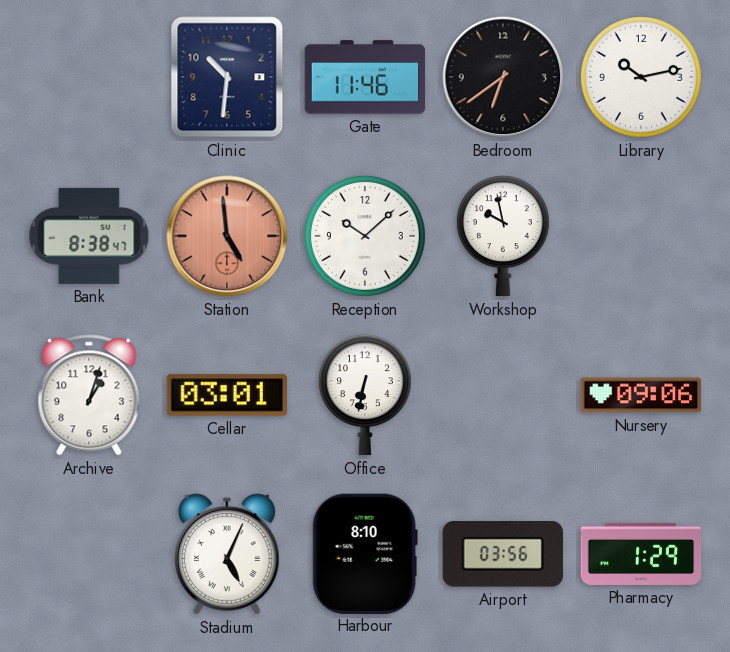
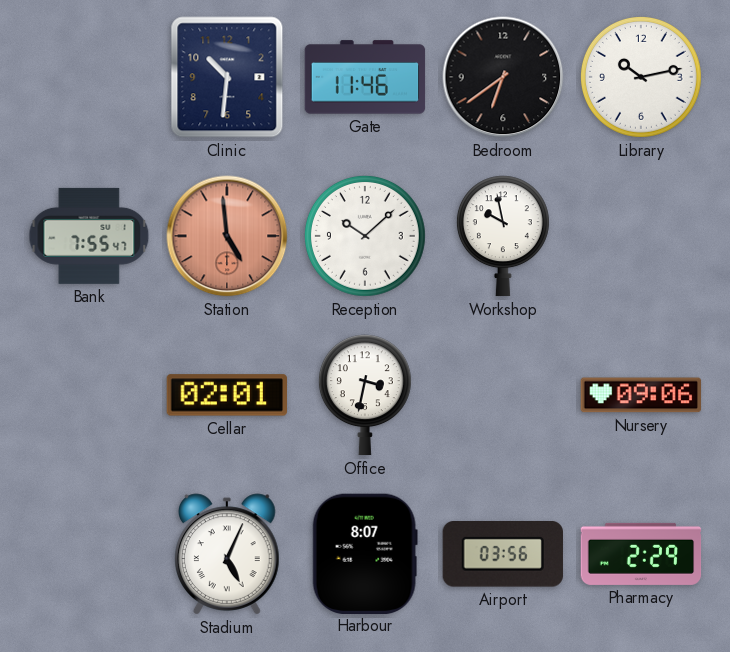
Bank: 8:38 -> 7:55
Archive: 1:03 -> none
Cellar: 03:01 -> 02:01
Office: 6:32 -> 3:32
Harbour: 8:10 -> 8:07
Pharmacy: 1:29 -> 2:29
